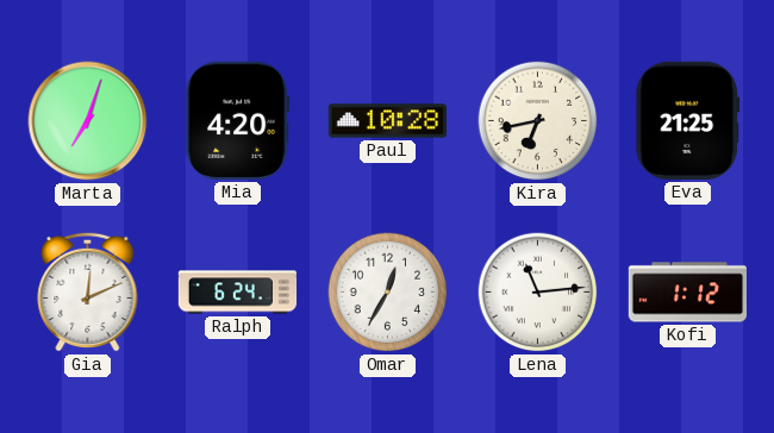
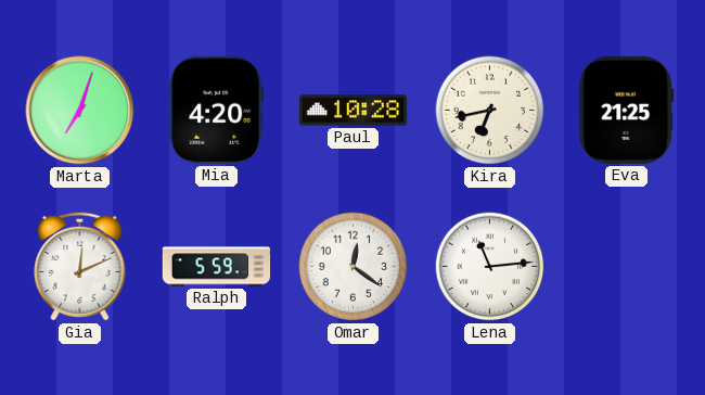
Ralph: 6:24 -> 5:59
Omar: 12:35 -> 12:21
Kofi: 1:12 -> none
